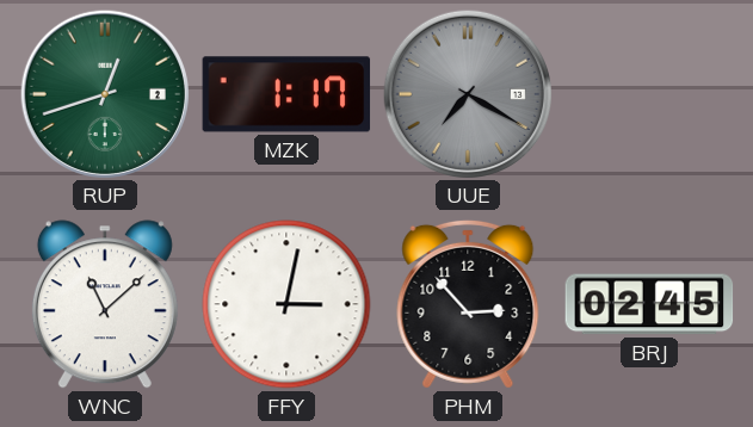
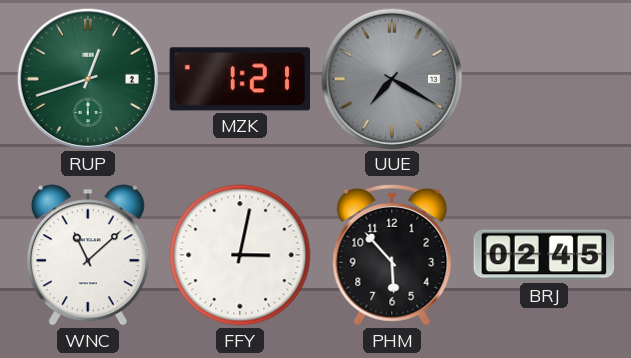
MZK: 1:17 -> 1:21
PHM: 2:53 -> 5:53
